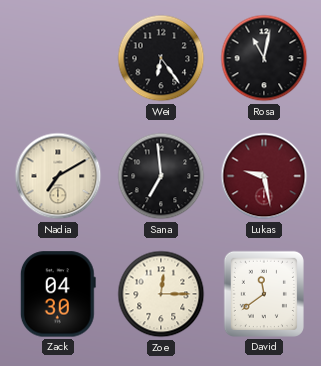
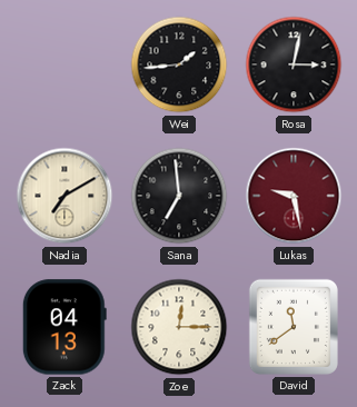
Wei: 6:24 -> 1:44
Rosa: 11:02 -> 3:02
Zack: 04:30 -> 04:13
